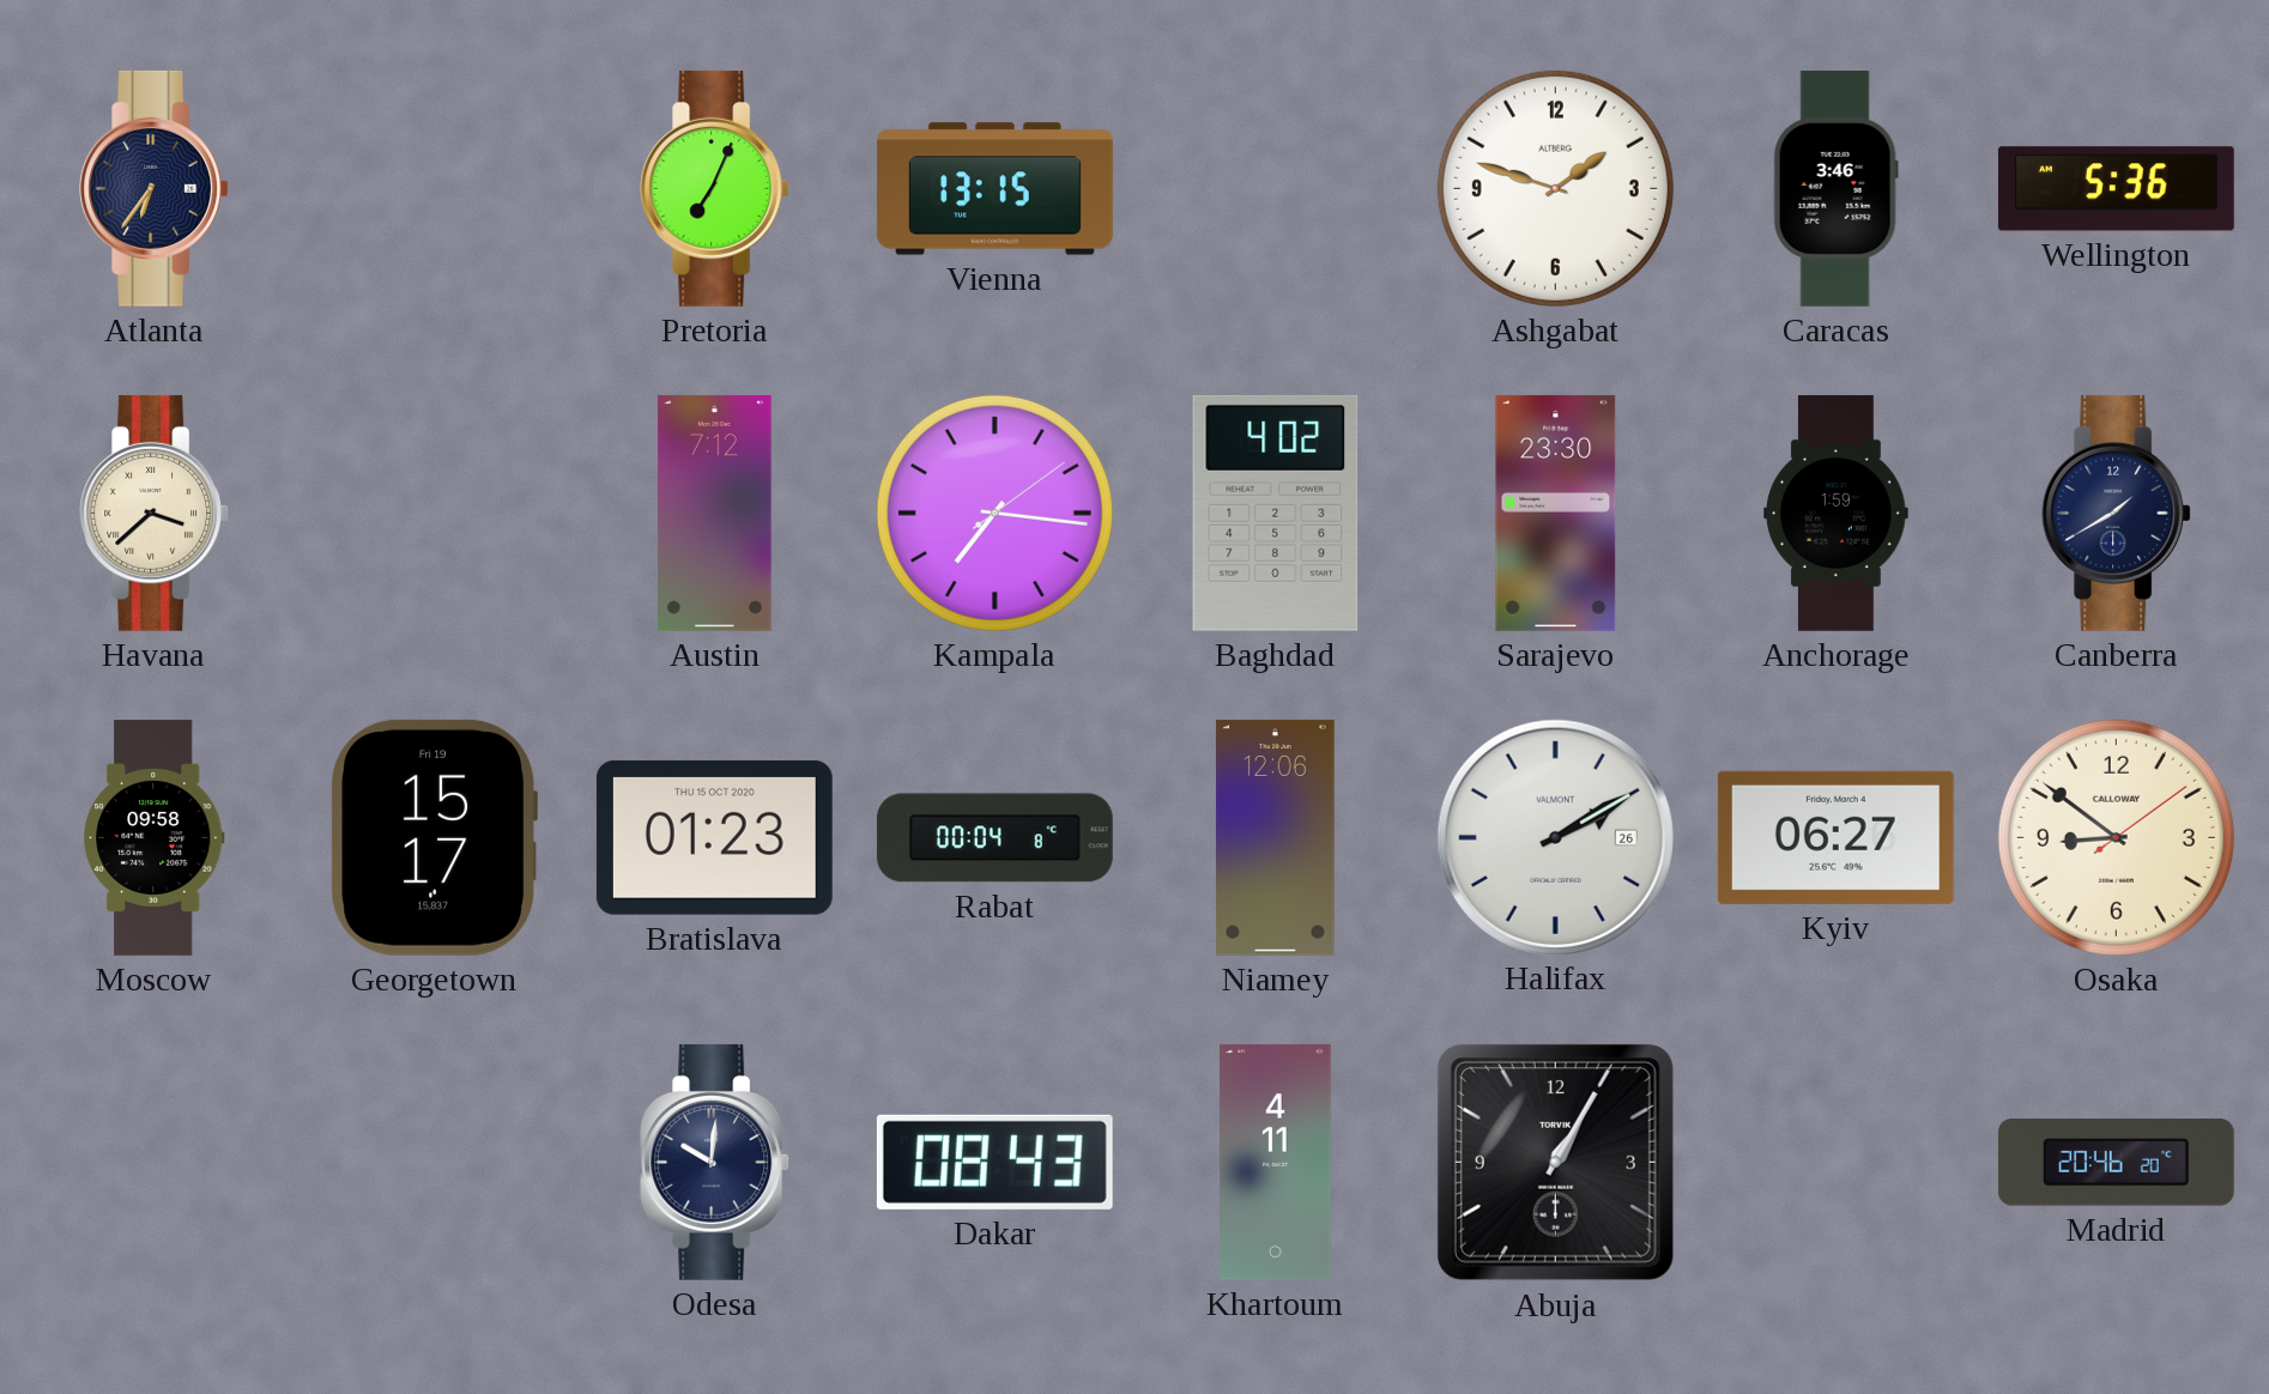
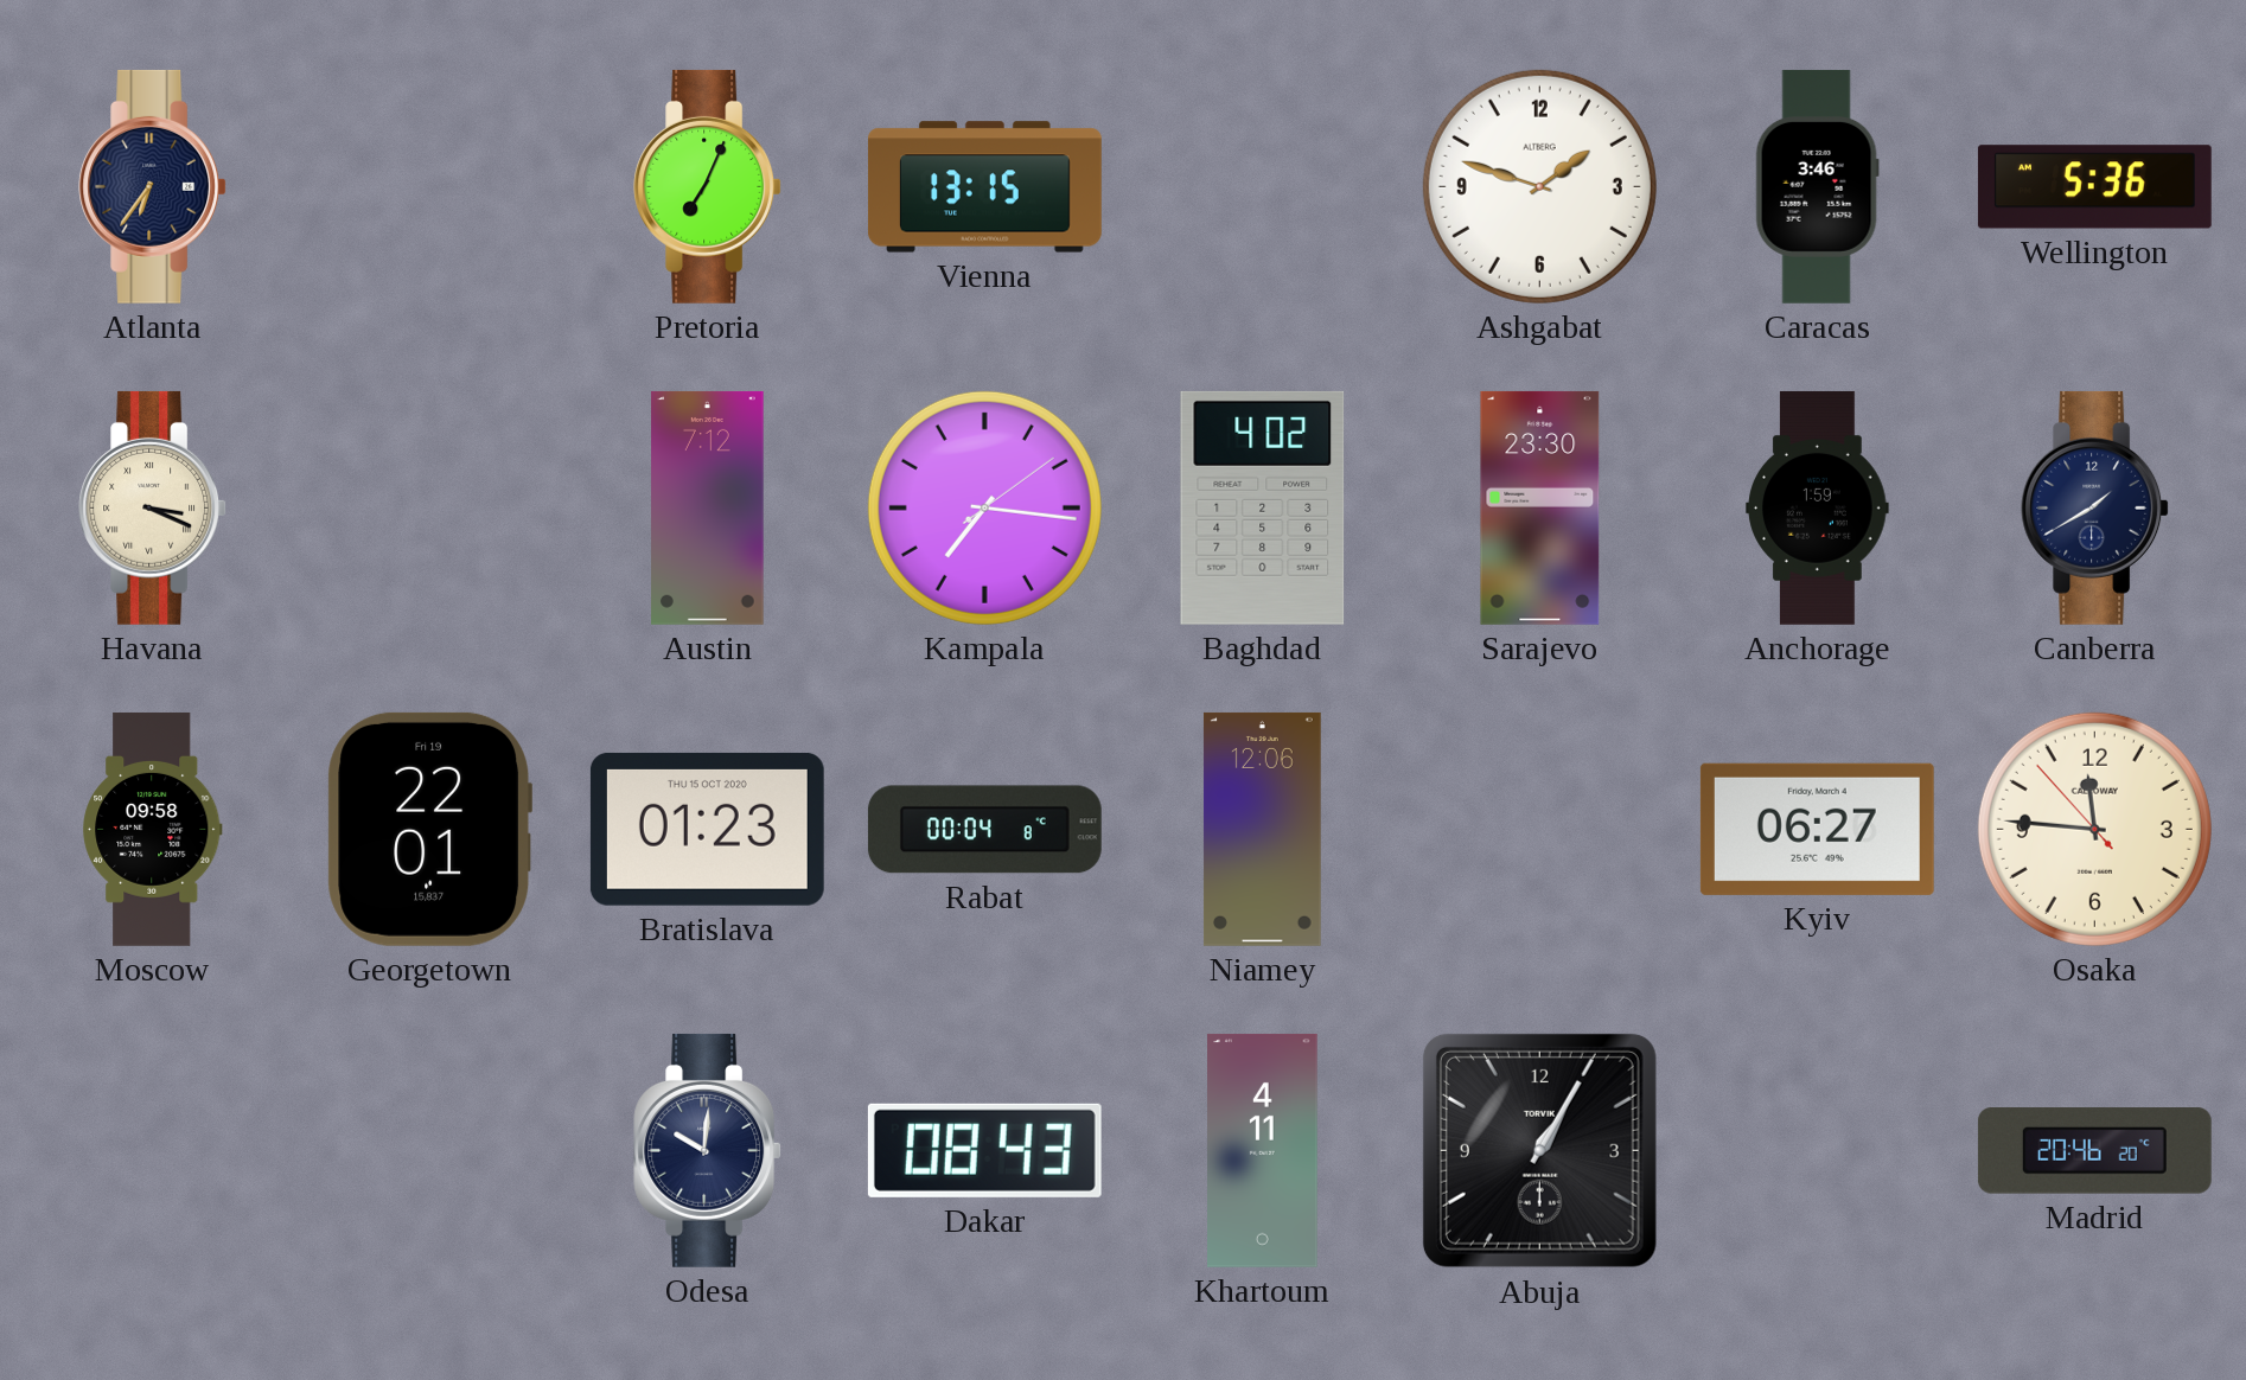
Havana: 3:38 -> 3:19
Georgetown: 15:17 -> 22:01
Halifax: 2:10 -> none
Osaka: 8:51 -> 11:45
